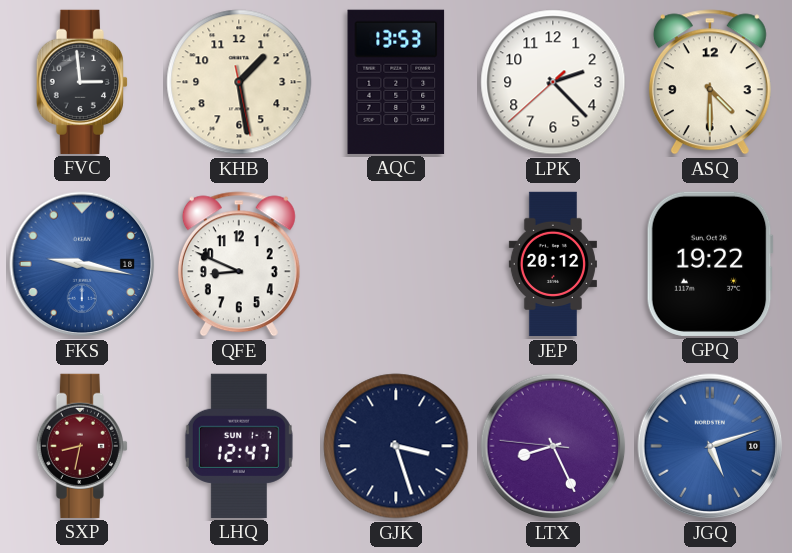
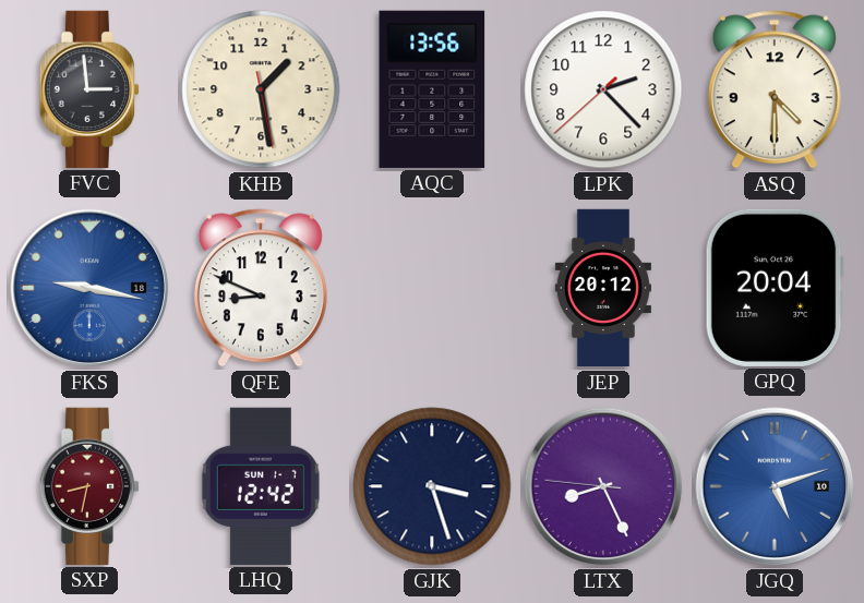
AQC: 13:53 -> 13:56
GPQ: 19:22 -> 20:04
LHQ: 12:47 -> 12:42
